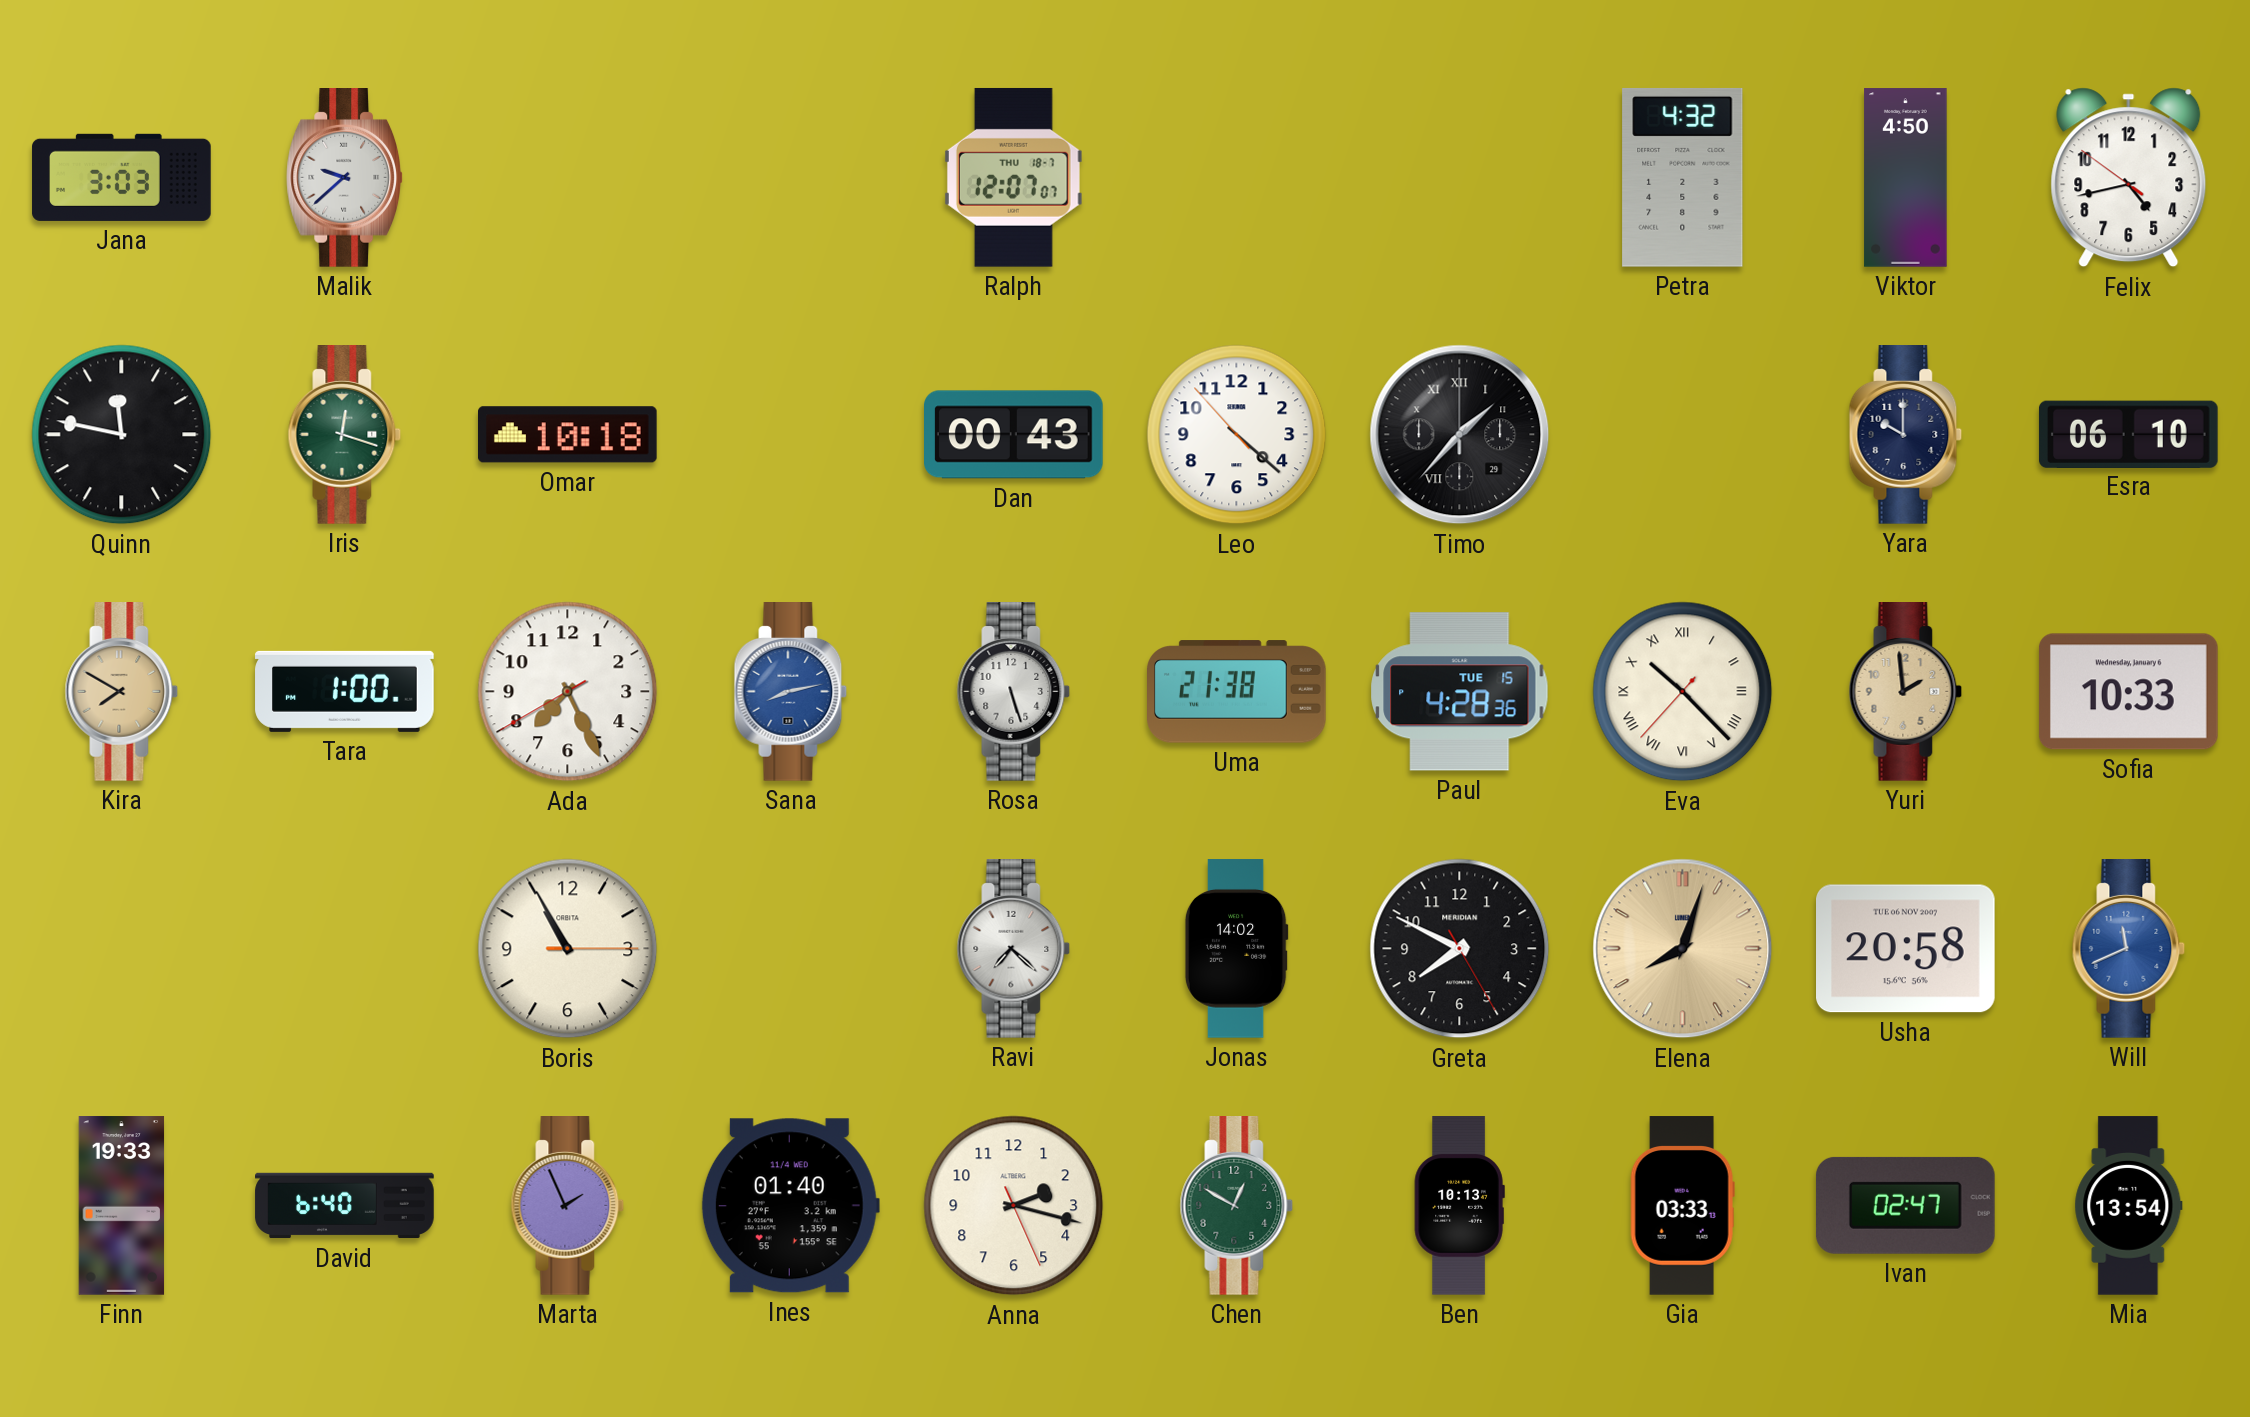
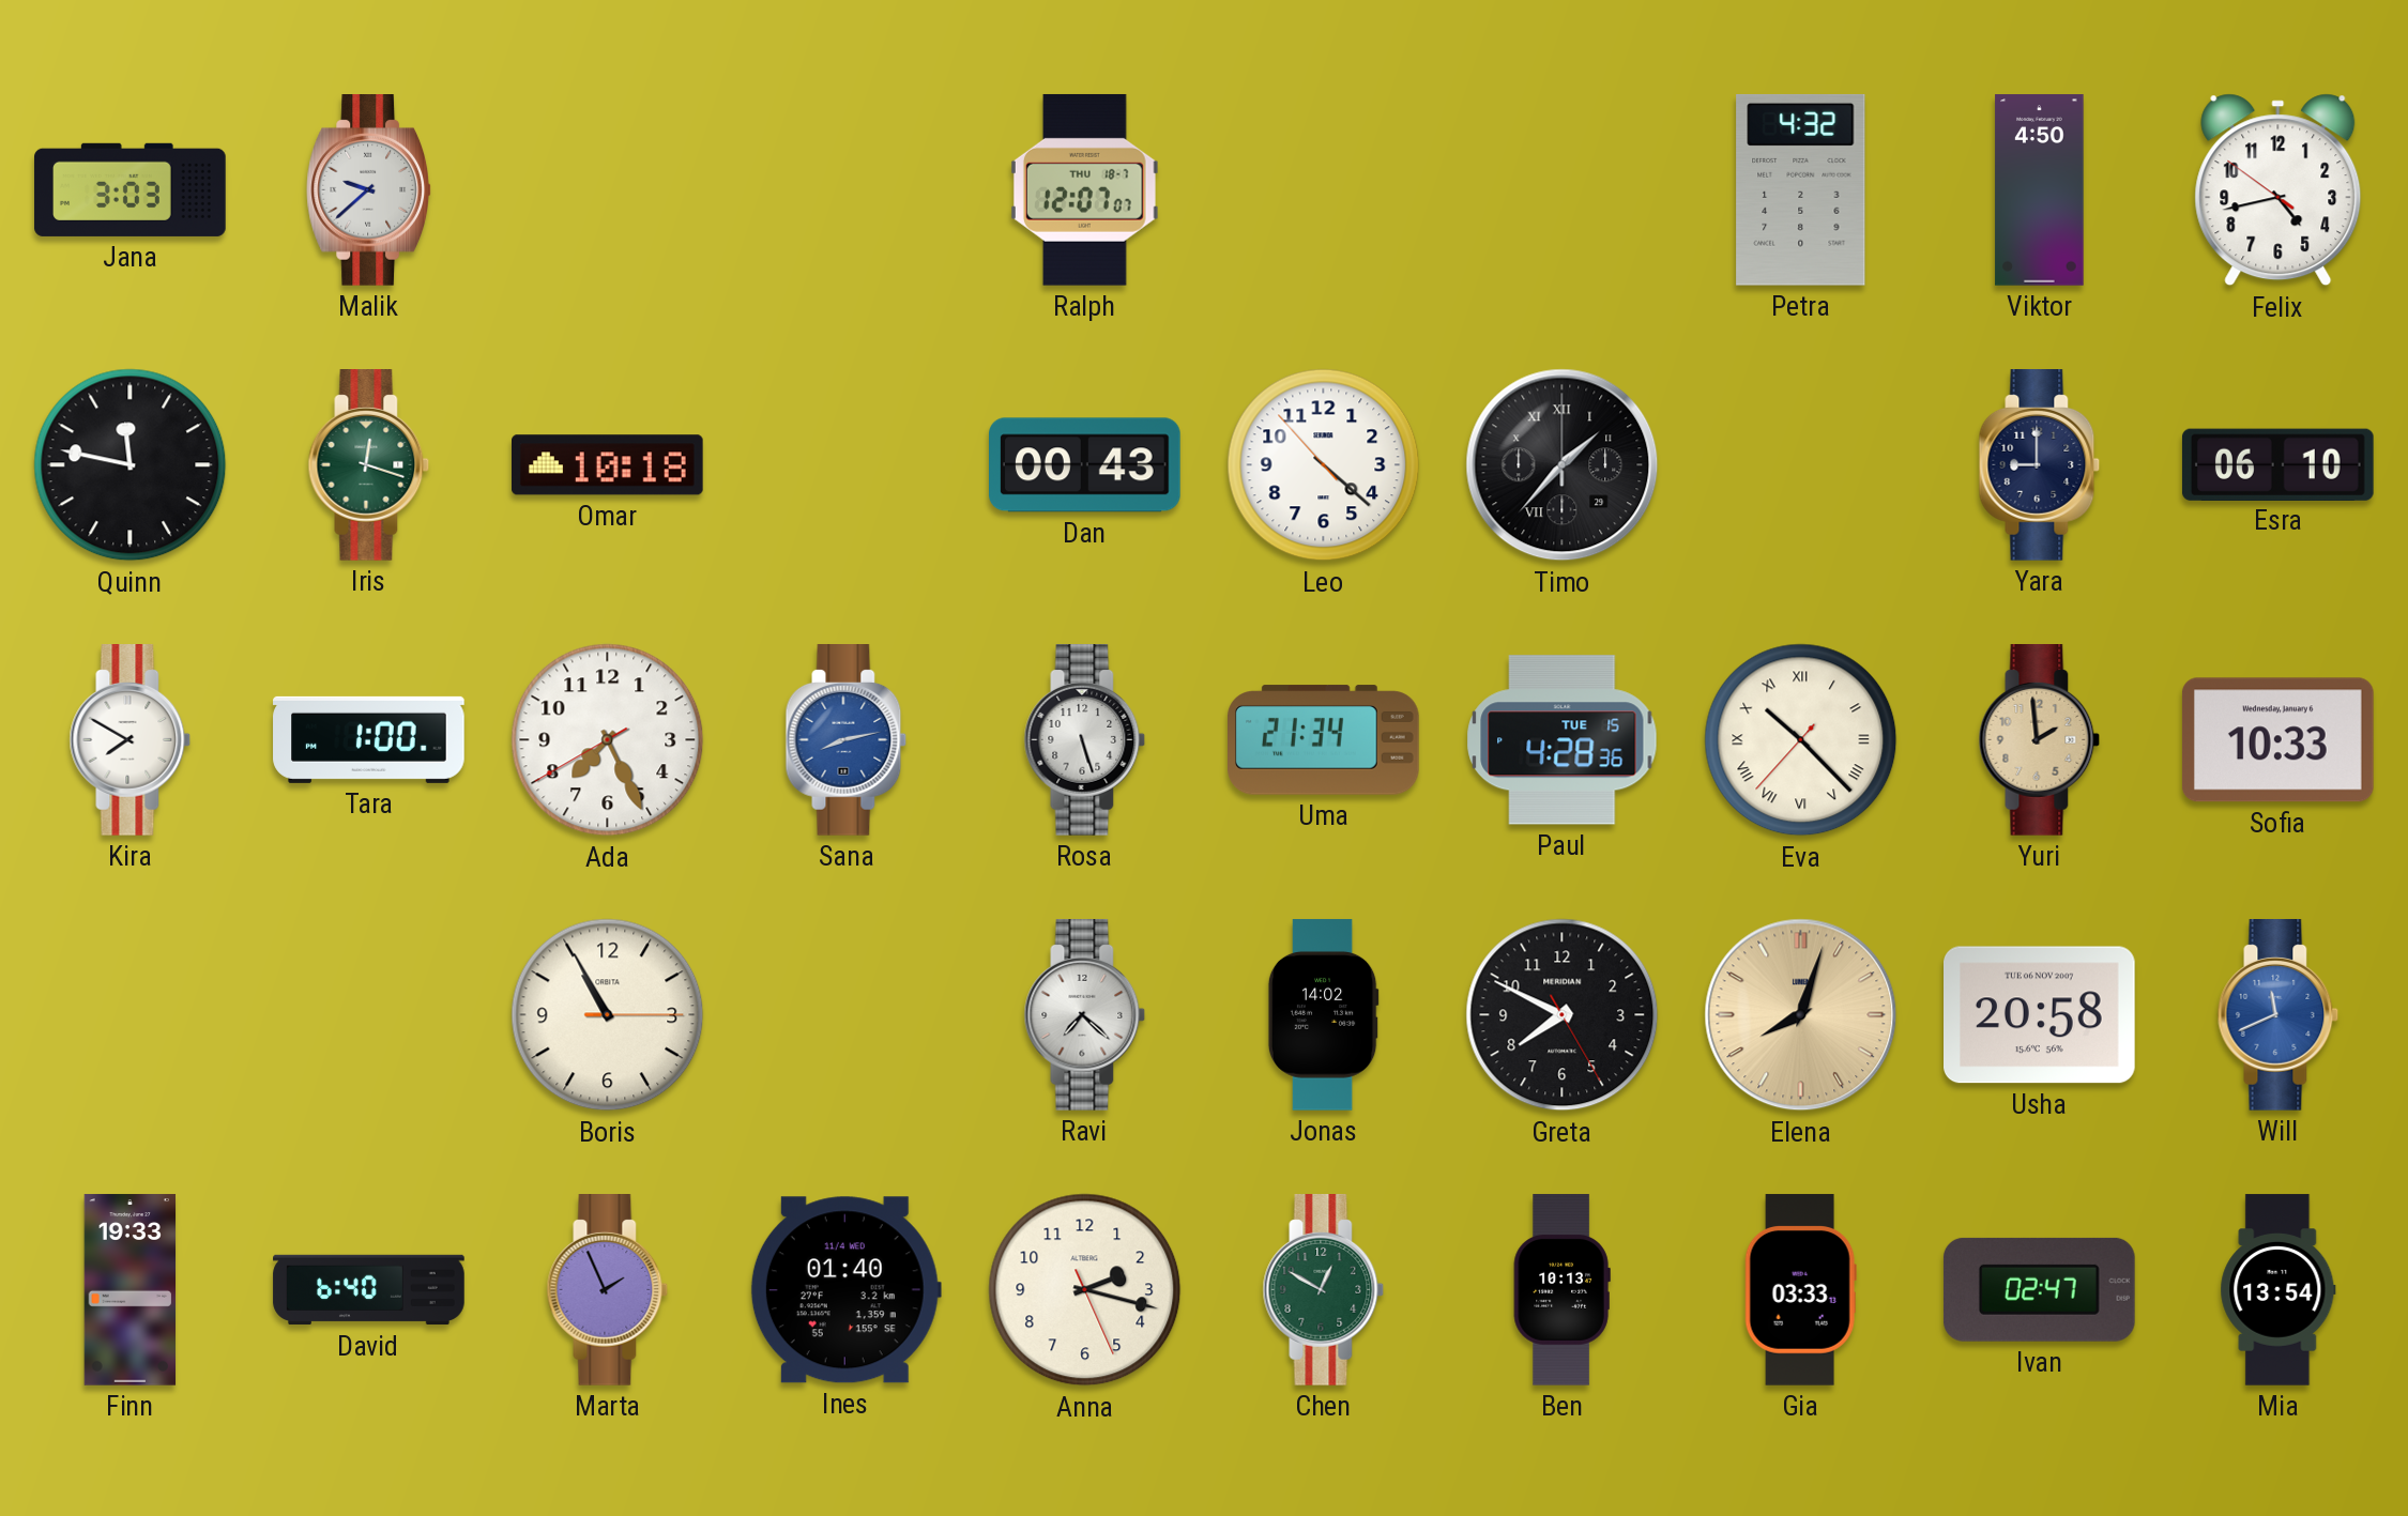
Yara: 10:00 -> 9:00
Kira dial: champagne -> white
Uma: 21:38 -> 21:34
